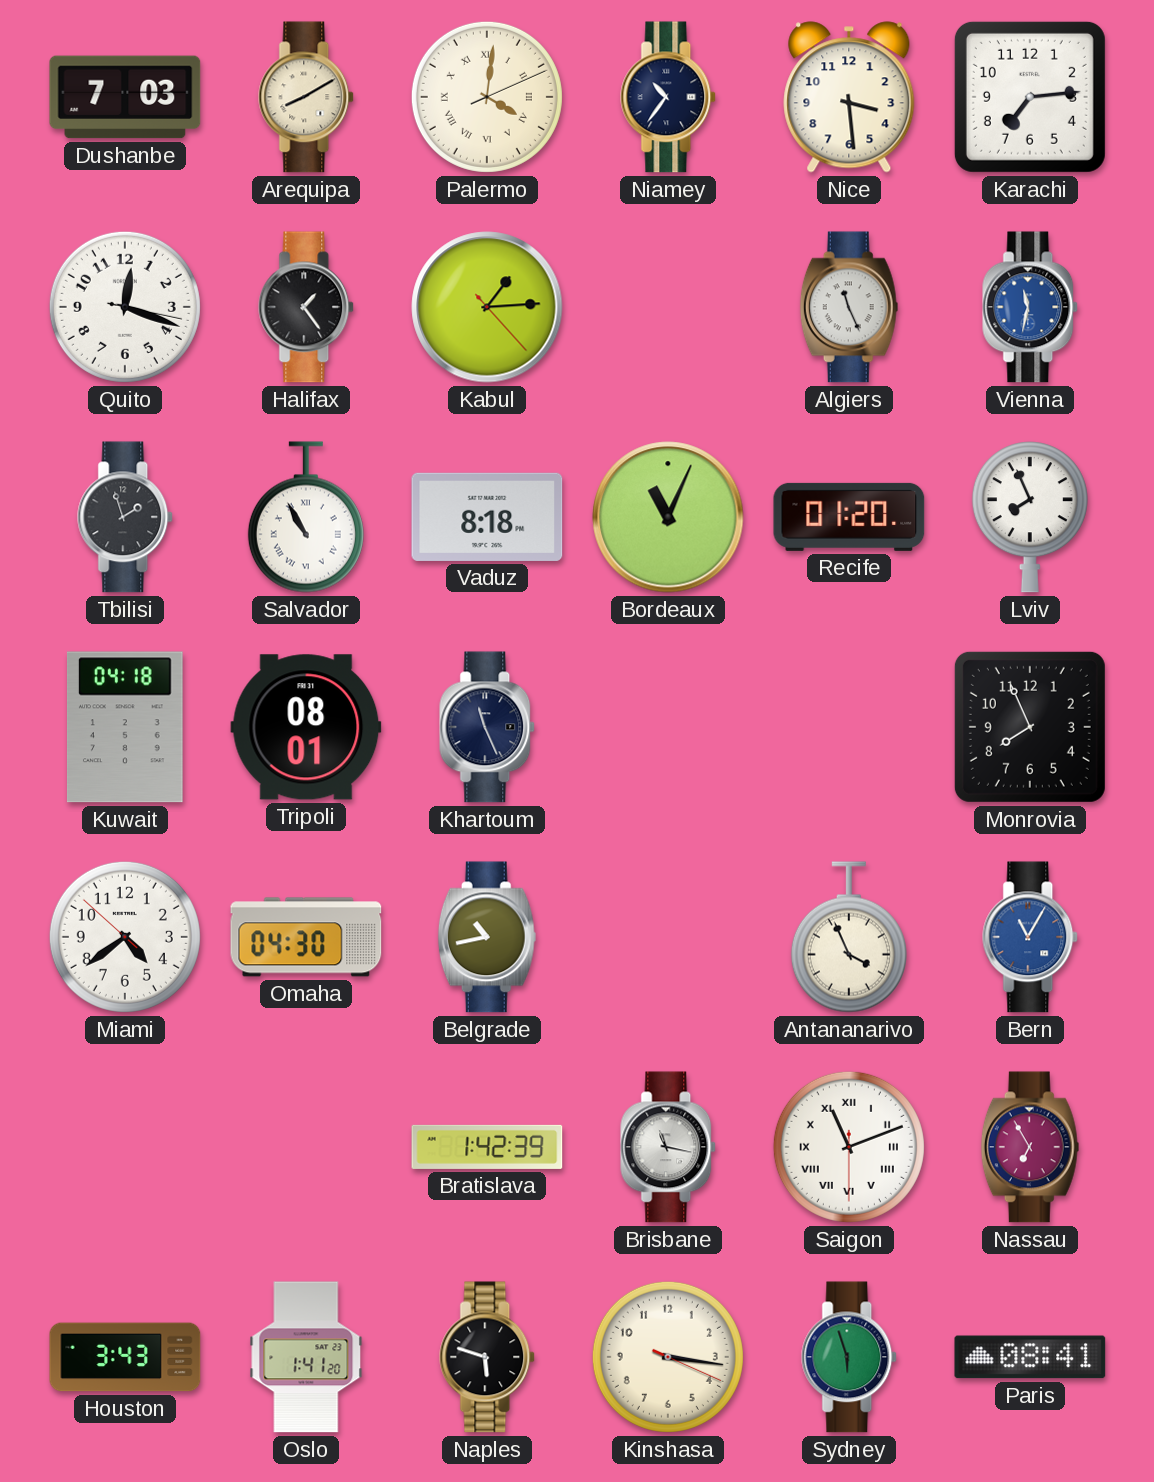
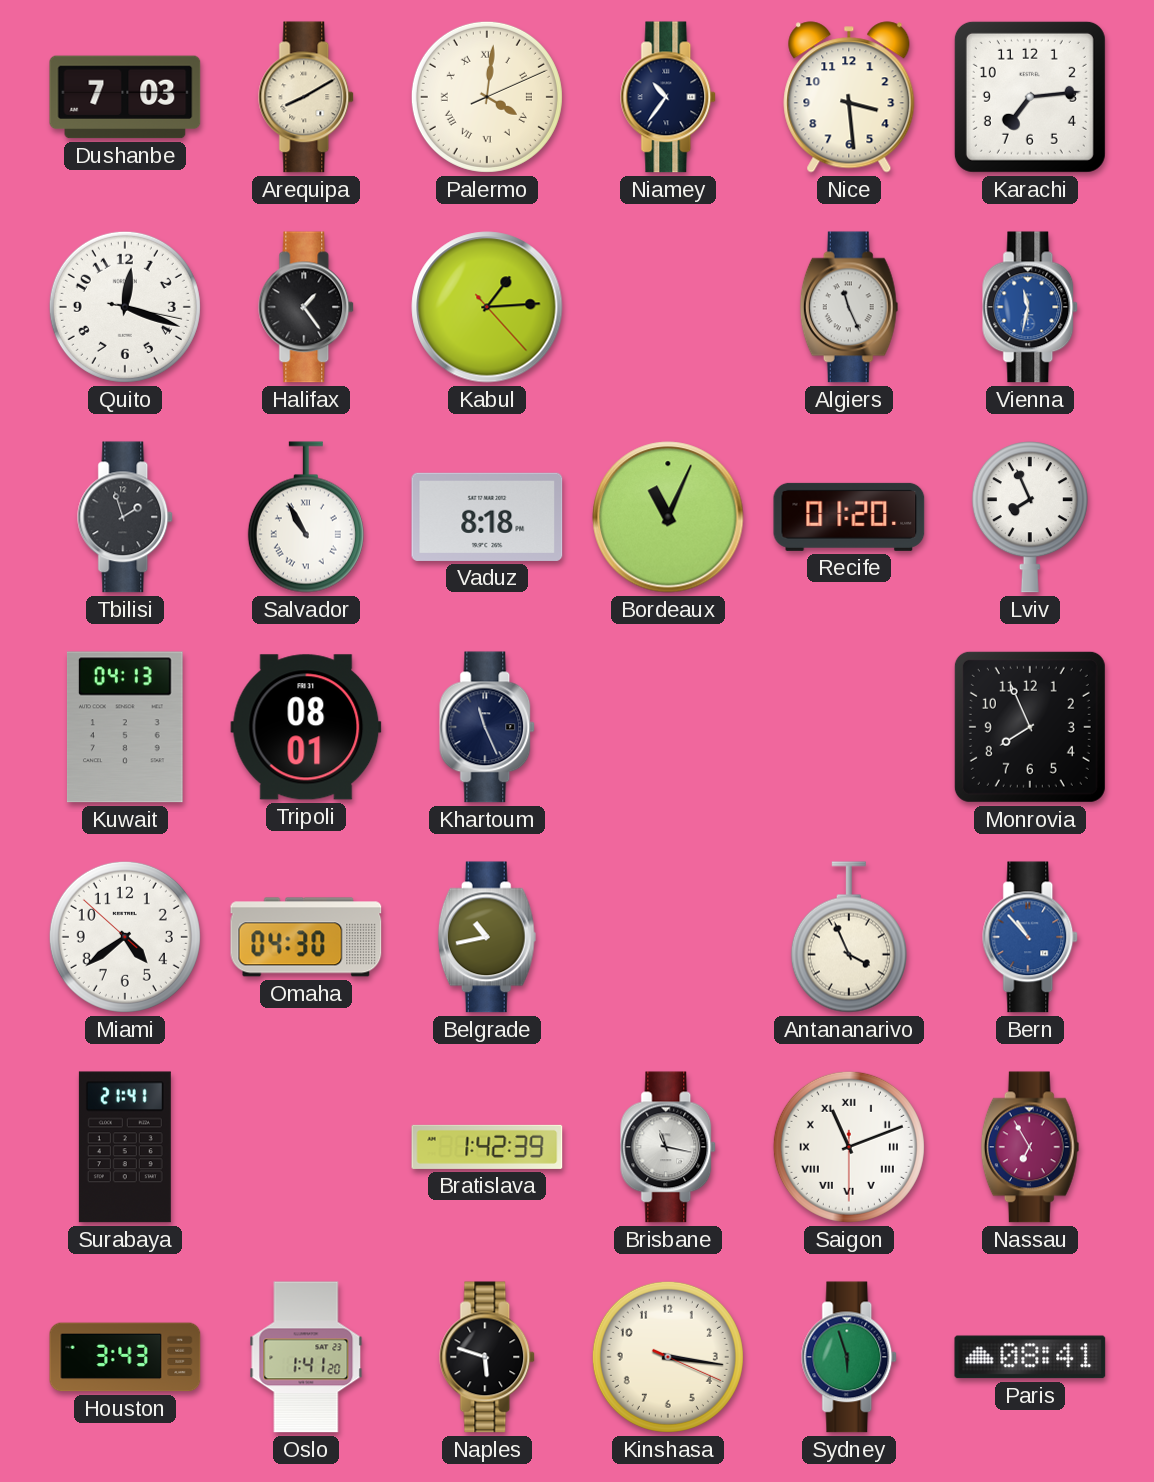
Kuwait: 04:18 -> 04:13
Bern: 11:05 -> 10:53
Surabaya: none -> 21:41
